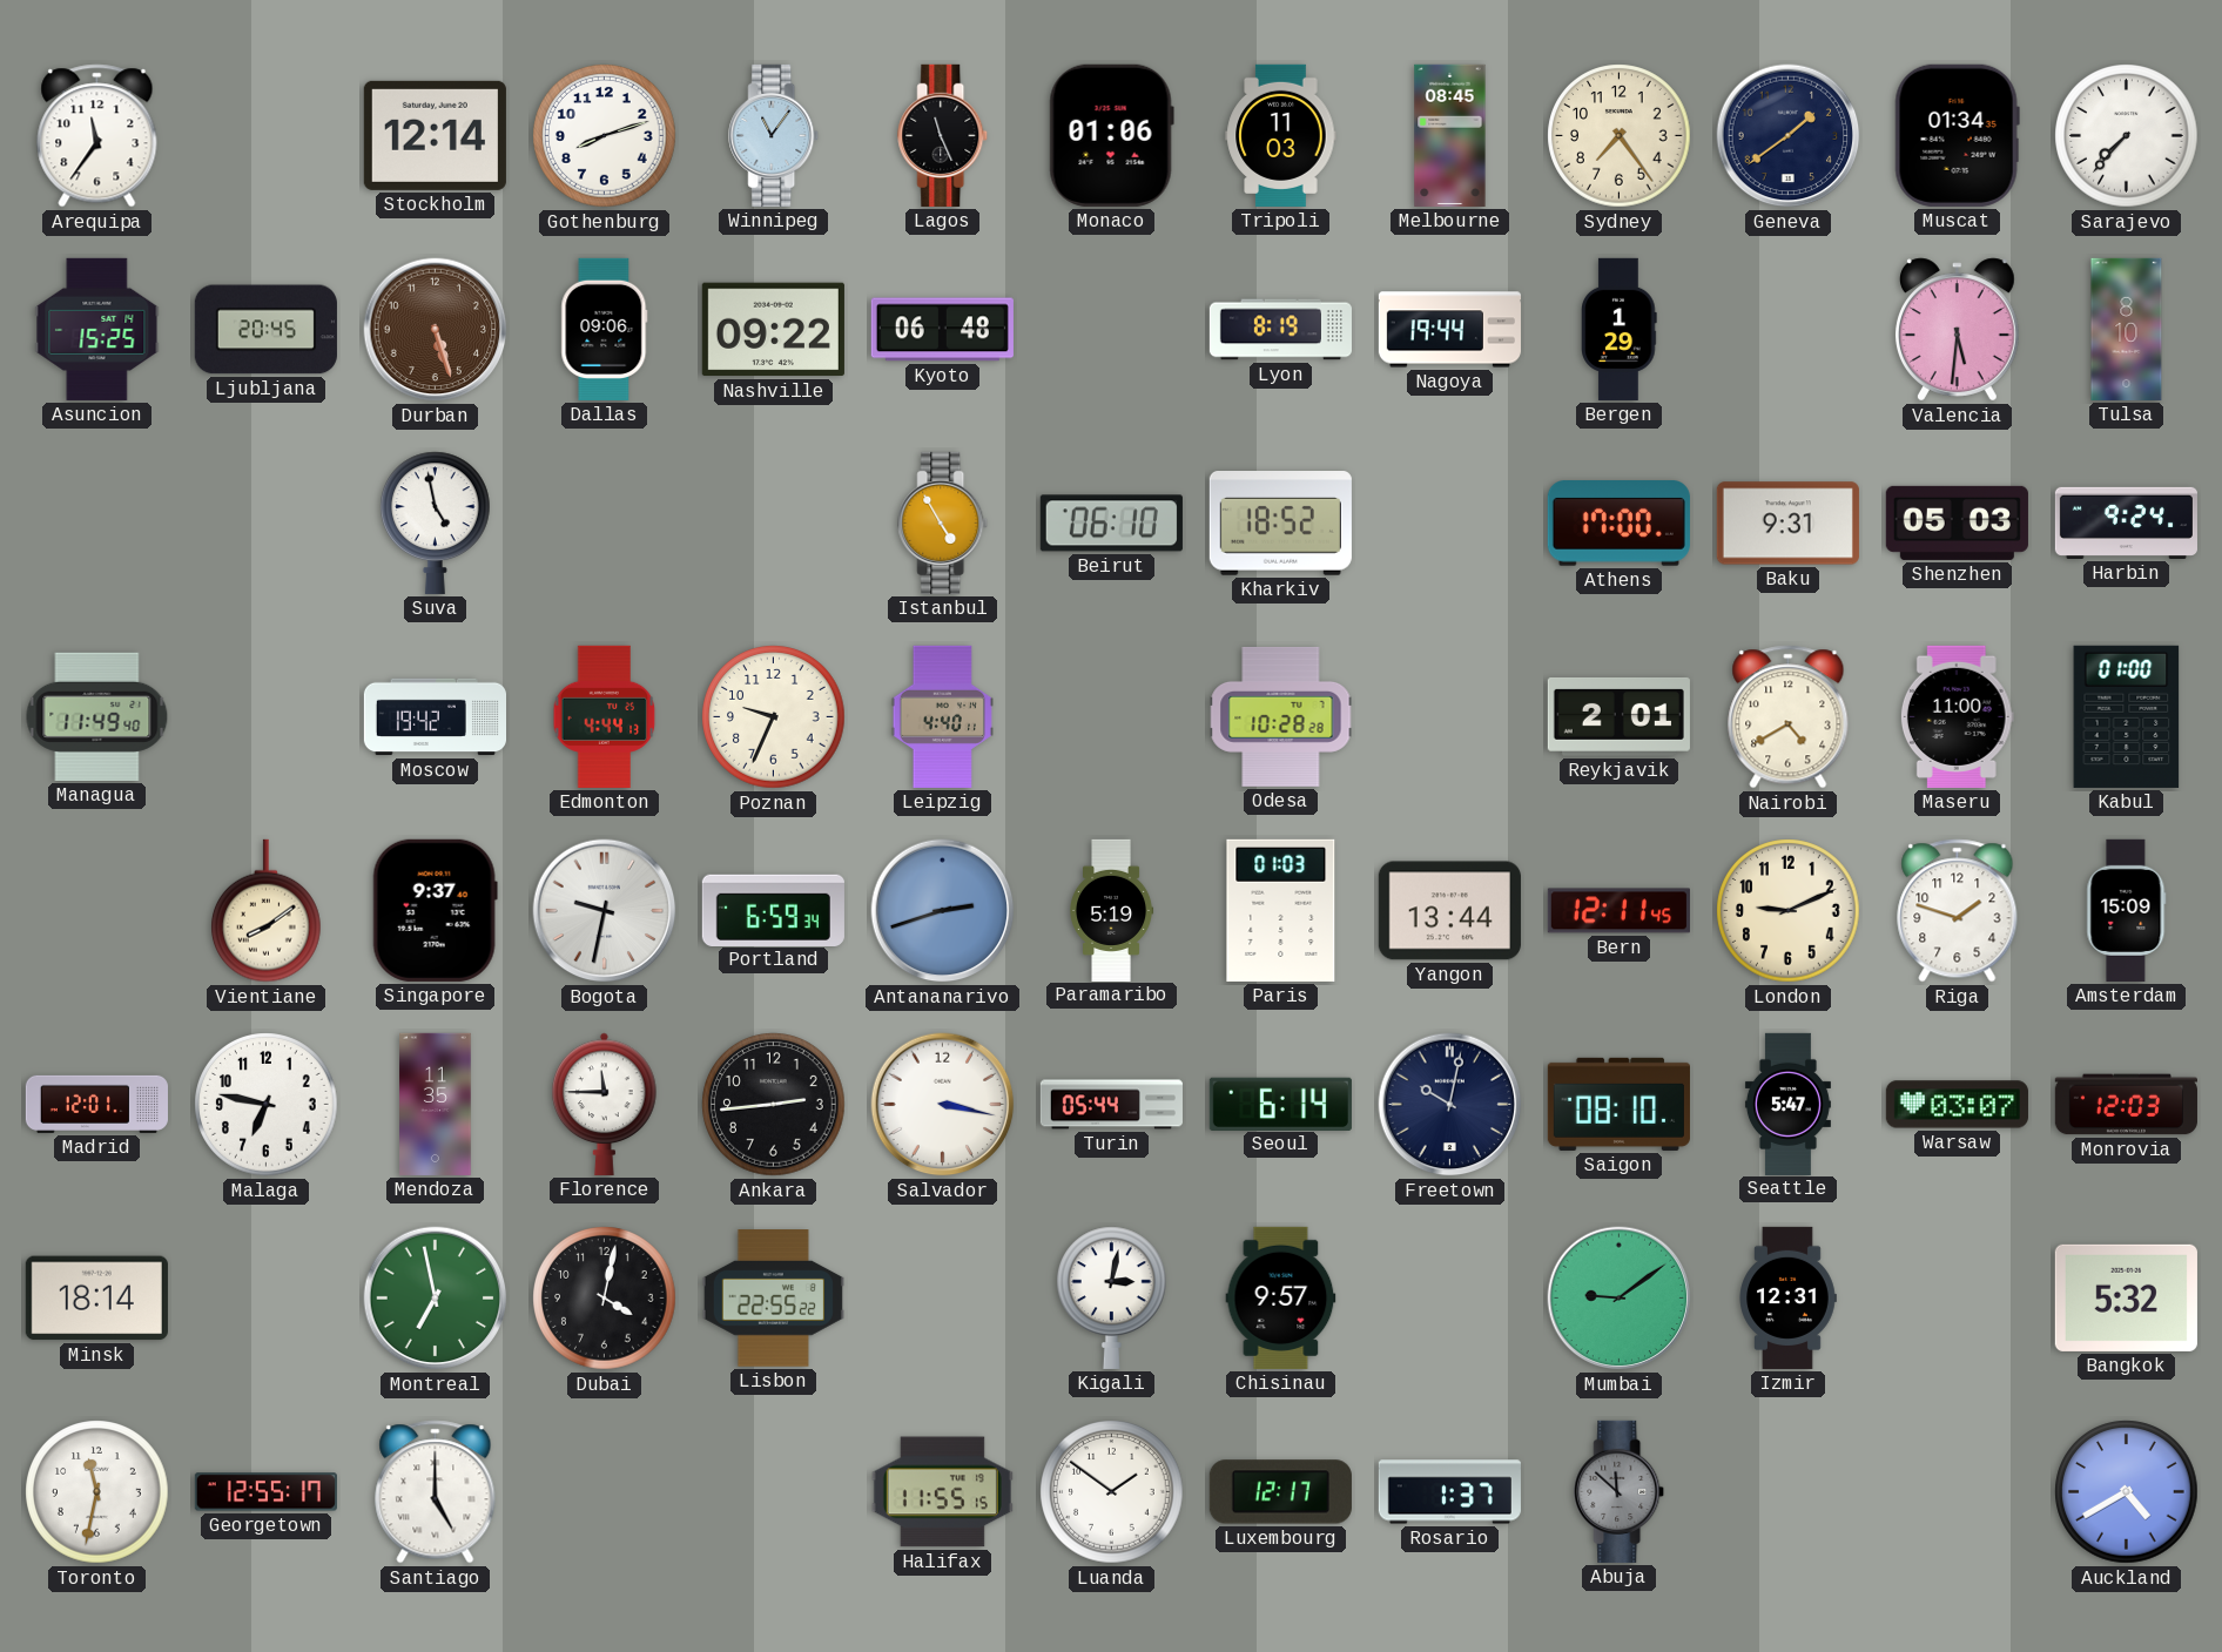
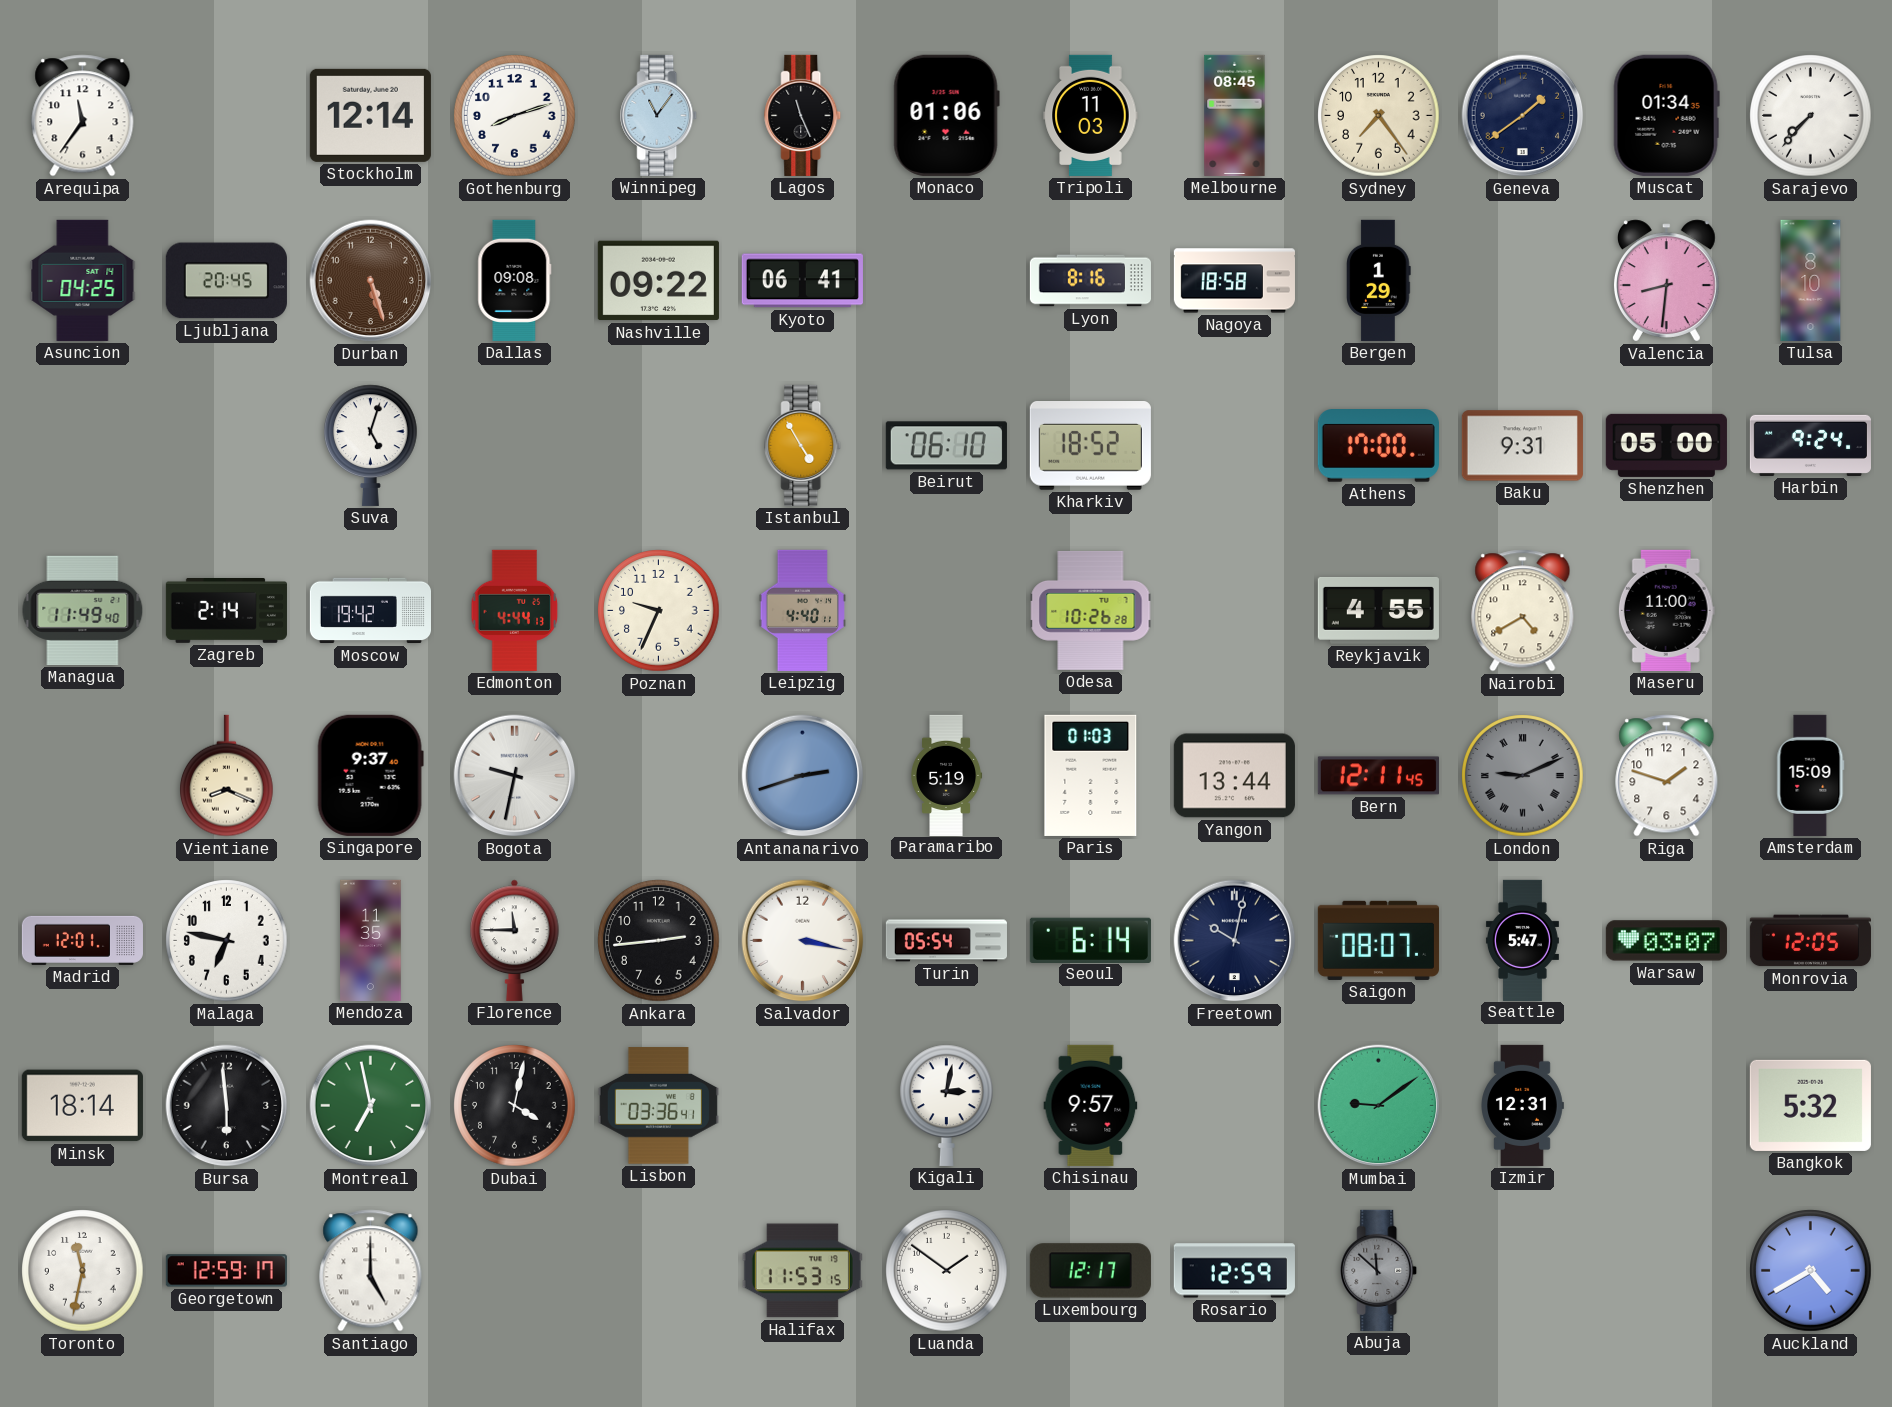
Asuncion: 15:25 -> 04:25
Dallas: 09:06 -> 09:08
Kyoto: 06:48 -> 06:41
Lyon: 8:19 -> 8:16
Nagoya: 19:44 -> 18:58
Valencia: 5:31 -> 8:31
Suva: 4:58 -> 5:03
Shenzhen: 05:03 -> 05:00
Zagreb: none -> 2:14
Odesa: 10:28 -> 10:26
Reykjavik: 2:01 -> 4:55
Kabul: 01:00 -> none
Vientiane: 8:09 -> 8:19
Portland: 6:59 -> none
London dial: cream -> grey
London numerals: Arabic -> Roman
Turin: 05:44 -> 05:54
Saigon: 08:10 -> 08:07
Monrovia: 12:03 -> 12:05
Bursa: none -> 5:59
Lisbon: 22:55 -> 03:36
Georgetown: 12:55 -> 12:59
Halifax: 11:55 -> 11:53
Rosario: 1:37 -> 12:59
